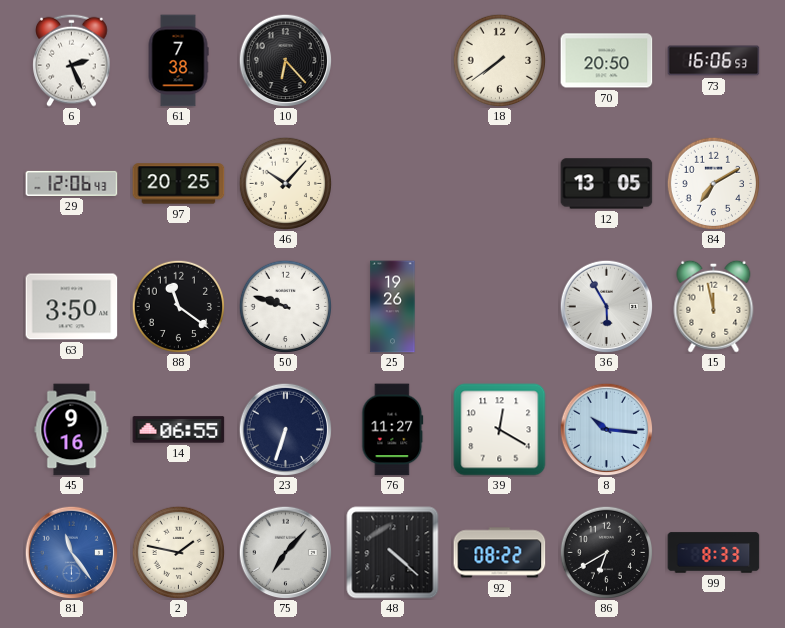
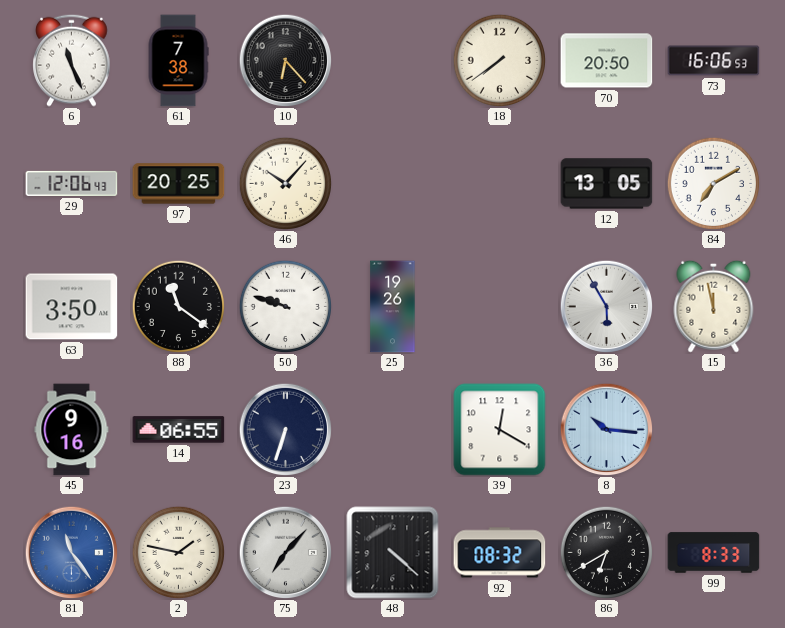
6: 2:26 -> 11:26
76: 11:27 -> none
92: 08:22 -> 08:32
